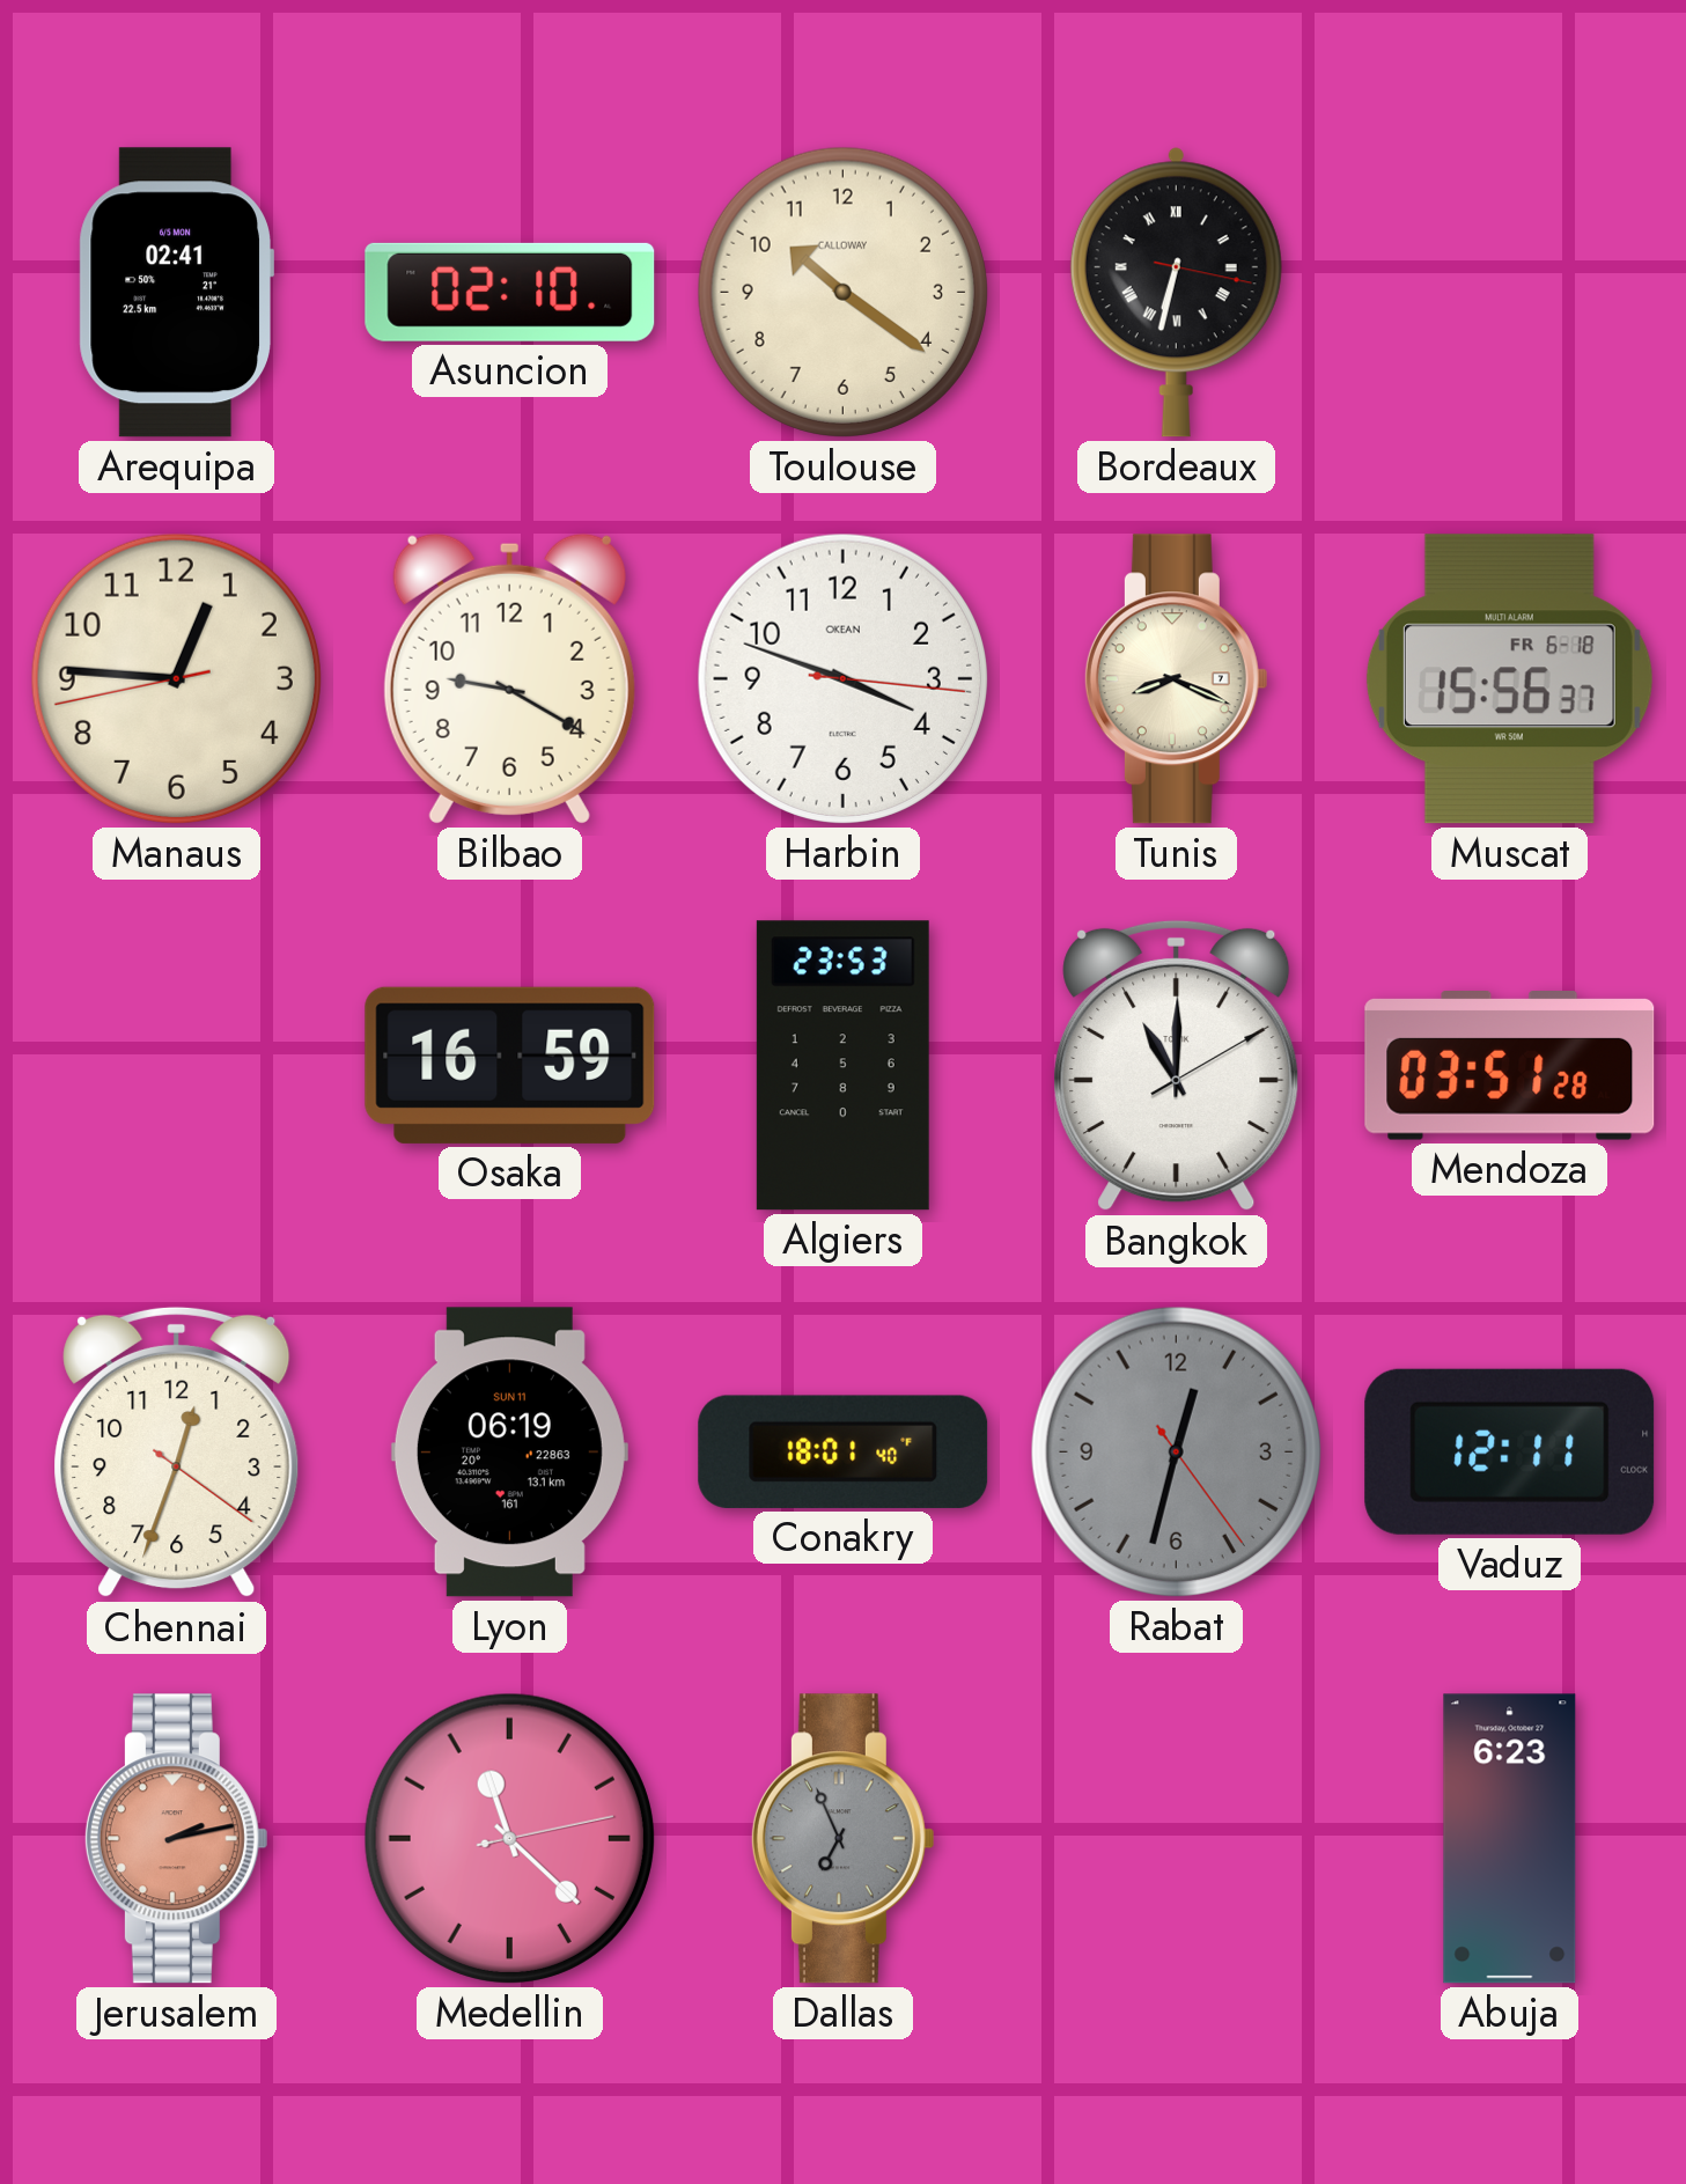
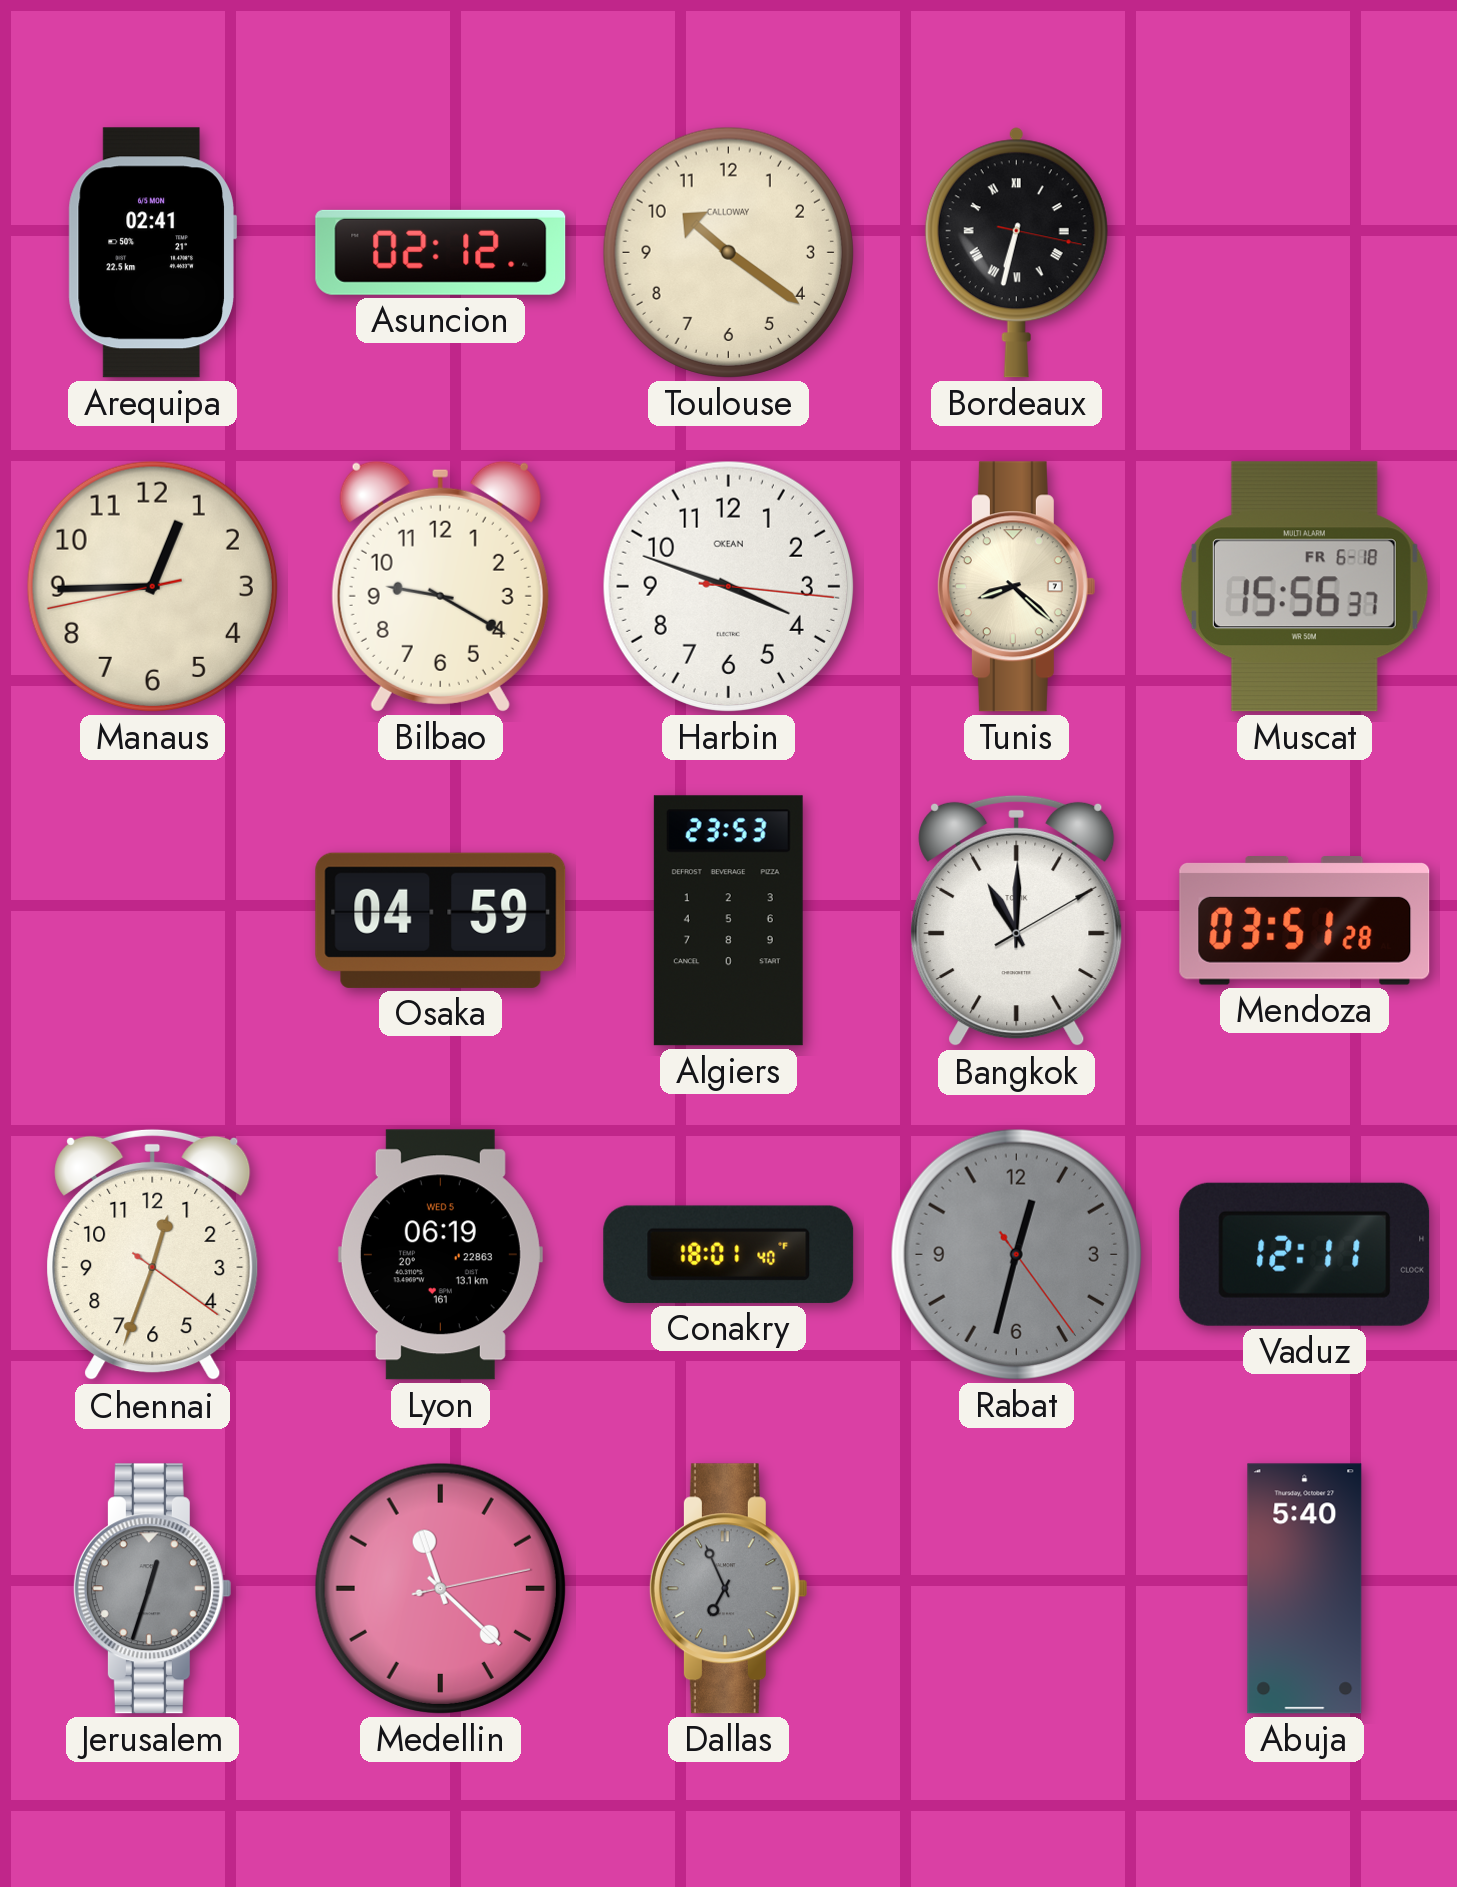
Asuncion: 02:10 -> 02:12
Manaus: 12:45 -> 12:44
Tunis: 8:19 -> 8:22
Osaka: 16:59 -> 04:59
Lyon date: SUN 11 -> WED 5
Jerusalem: 2:13 -> 12:33
Jerusalem dial: salmon -> grey
Abuja: 6:23 -> 5:40
